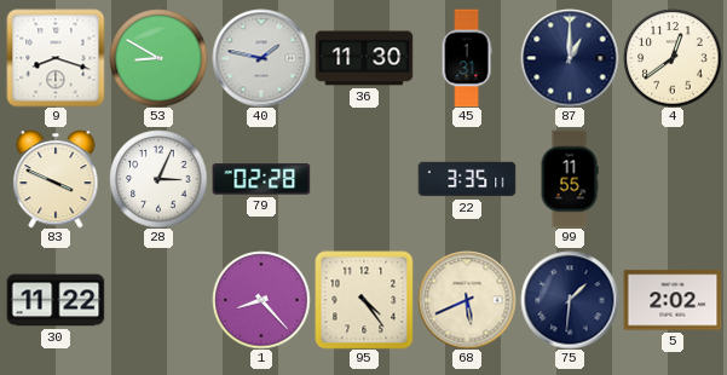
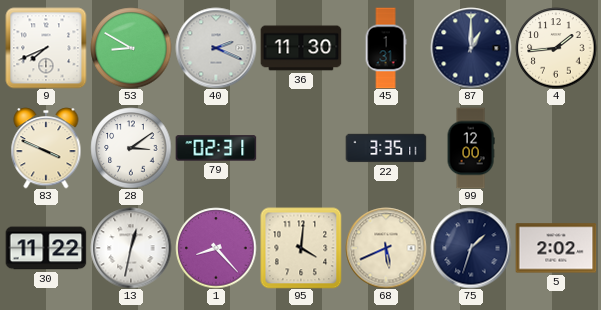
9: 8:18 -> 7:41
40: 1:47 -> 2:19
4: 12:39 -> 1:44
28: 3:04 -> 3:09
79: 02:28 -> 02:31
99: 11:55 -> 12:00
13: none -> 12:32
95: 4:24 -> 4:01
75: 1:31 -> 1:33
